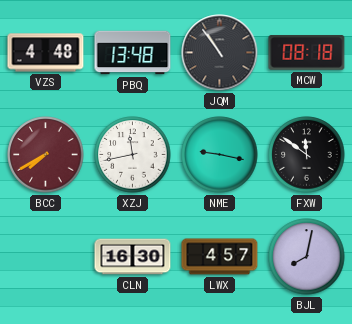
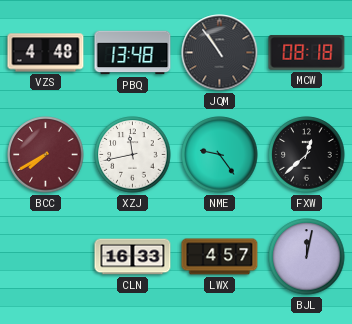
NME: 9:17 -> 9:24
FXW: 11:51 -> 12:38
CLN: 16:30 -> 16:33
BJL: 8:02 -> 12:02
